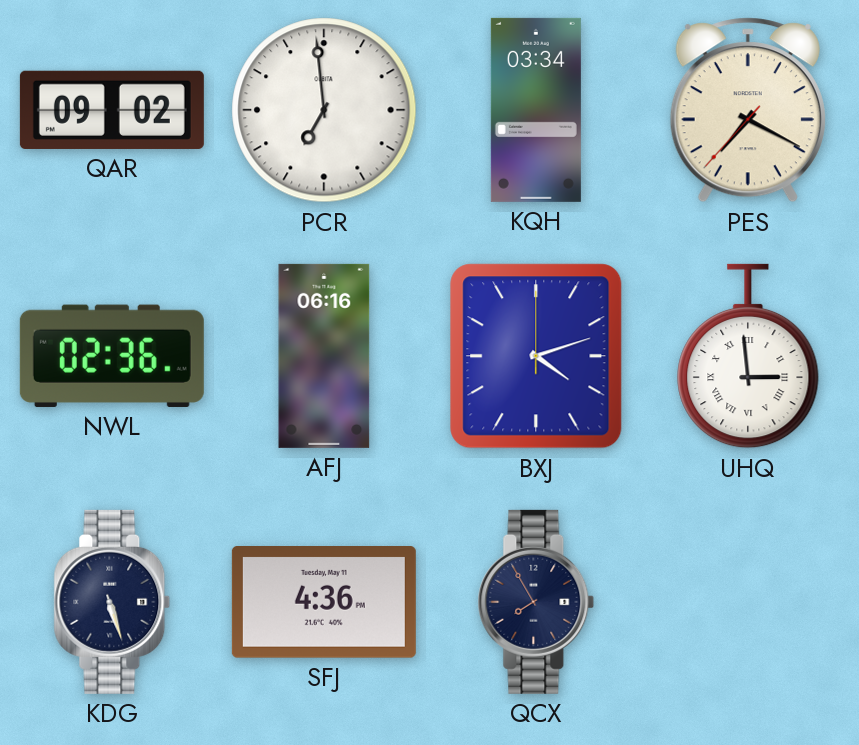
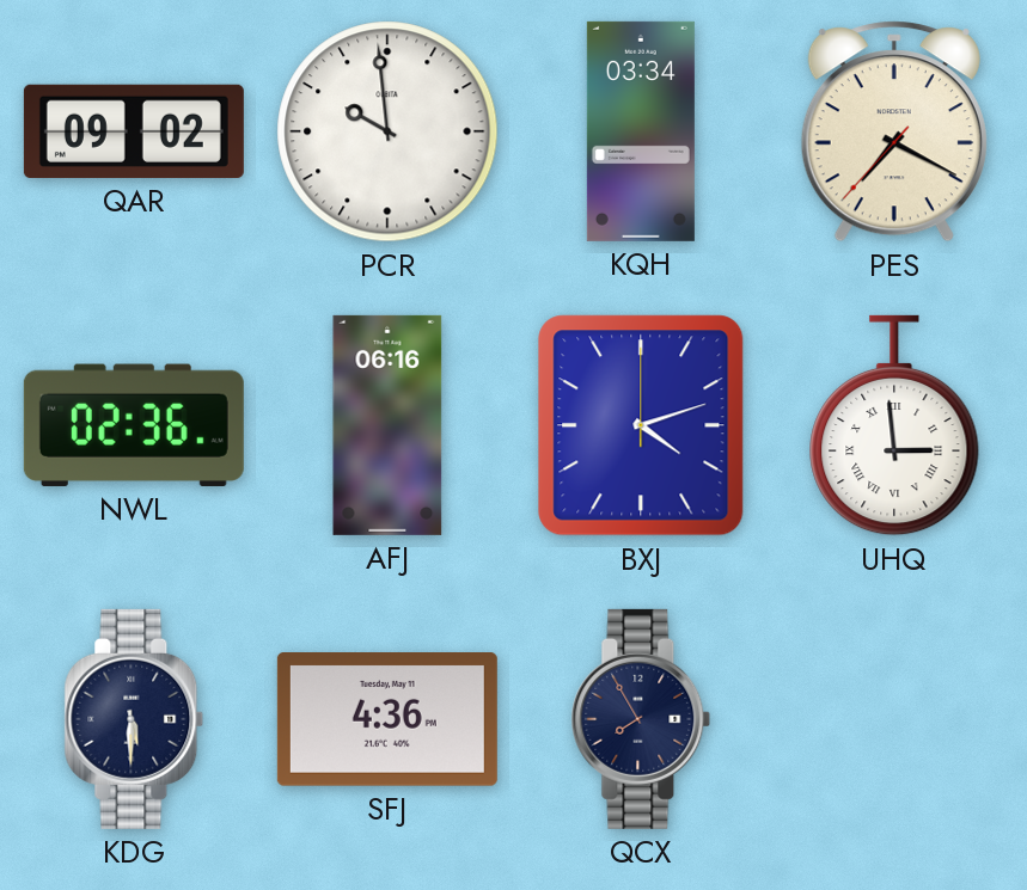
PCR: 6:59 -> 9:59
KDG: 5:27 -> 5:30
